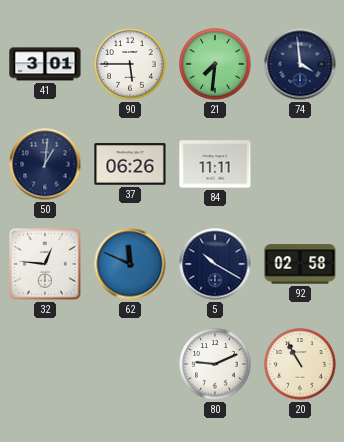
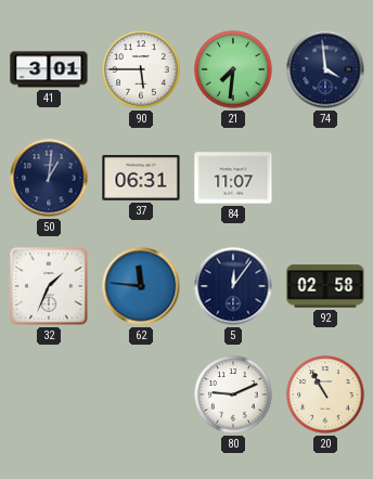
37: 06:26 -> 06:31
84: 11:11 -> 11:07
32: 12:46 -> 1:34
62: 11:49 -> 11:46
5: 10:20 -> 12:06
